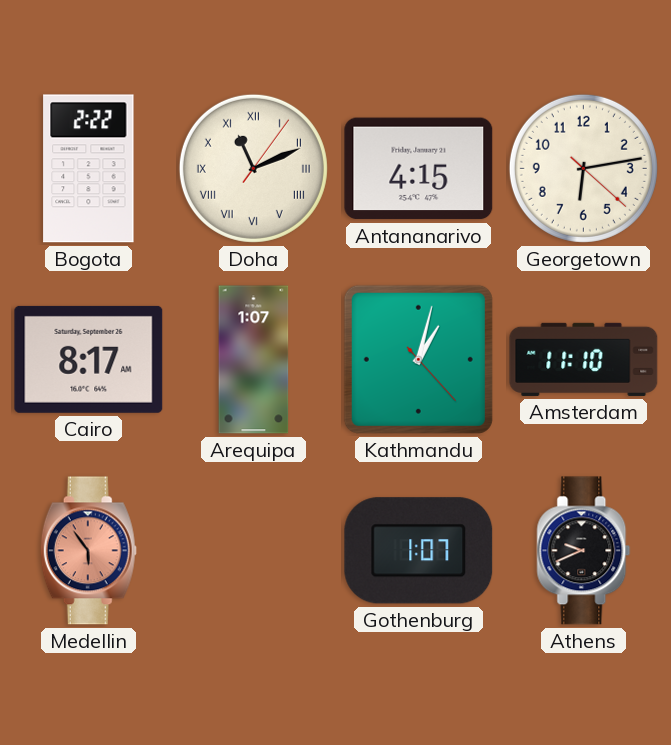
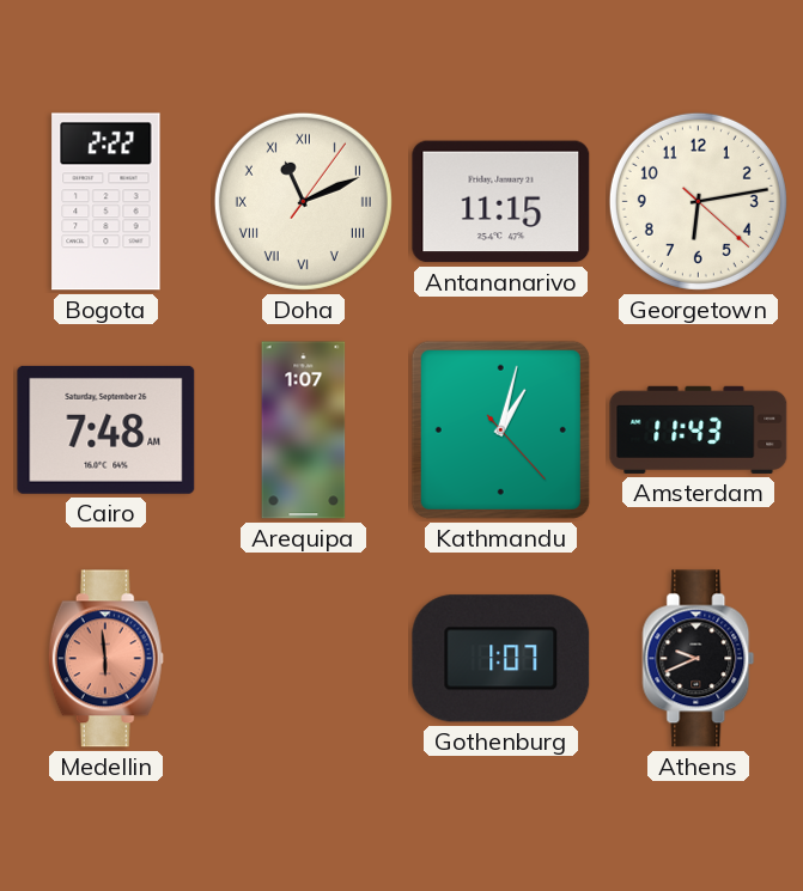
Antananarivo: 4:15 -> 11:15
Cairo: 8:17 -> 7:48
Amsterdam: 11:10 -> 11:43
Medellin: 5:54 -> 5:59
